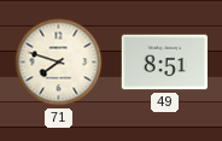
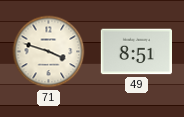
71: 7:48 -> 3:48
